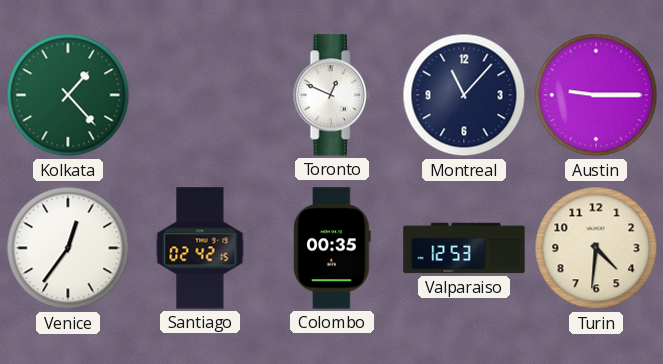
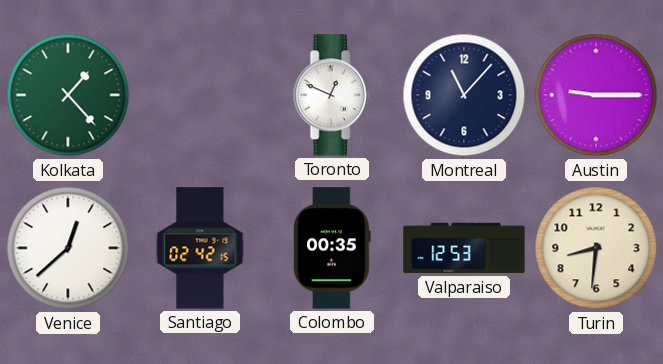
Venice: 12:36 -> 12:38
Turin: 4:31 -> 8:31
